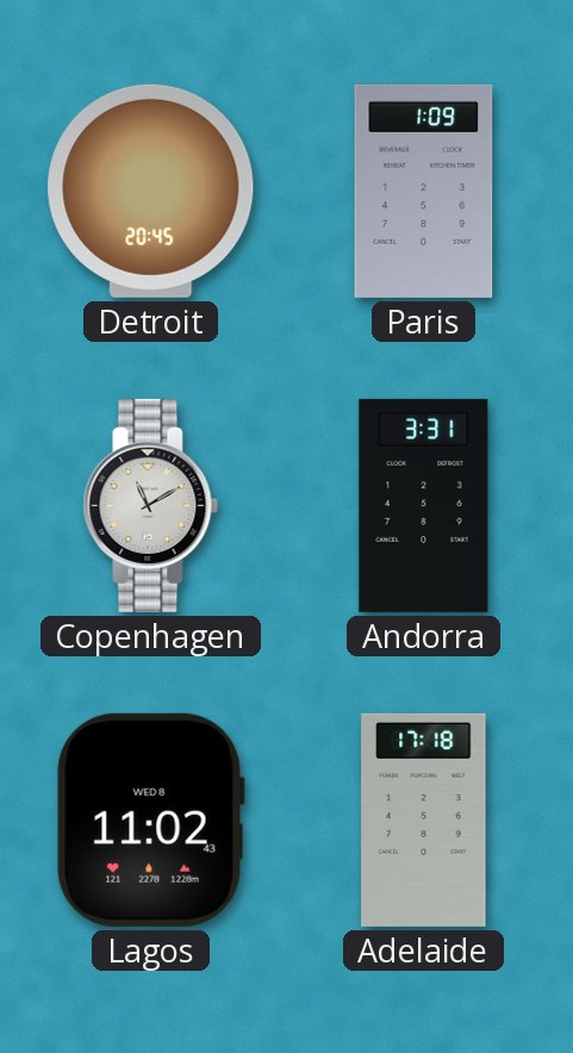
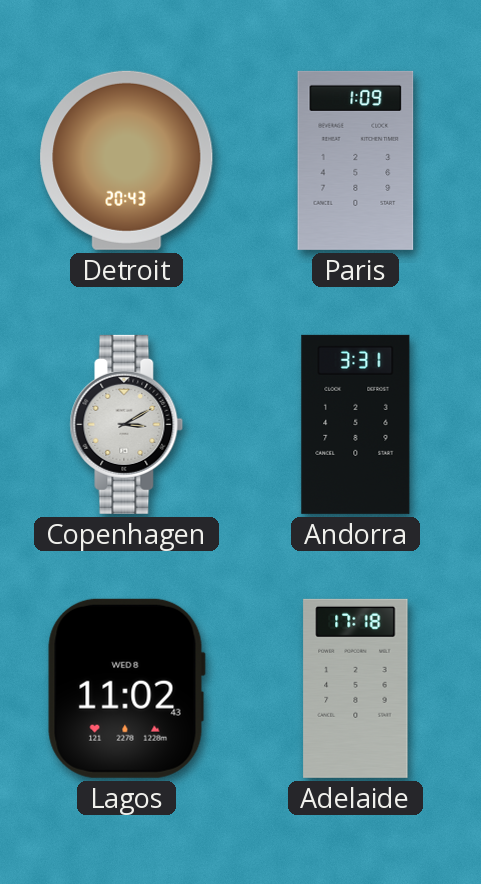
Detroit: 20:45 -> 20:43
Copenhagen: 11:10 -> 3:10
